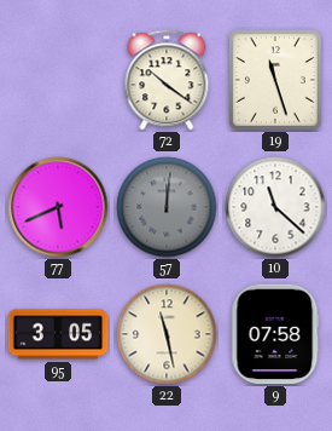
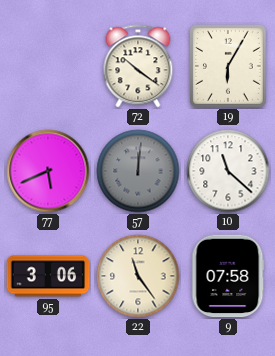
19: 11:27 -> 6:05
95: 3:05 -> 3:06
22: 11:28 -> 11:24
